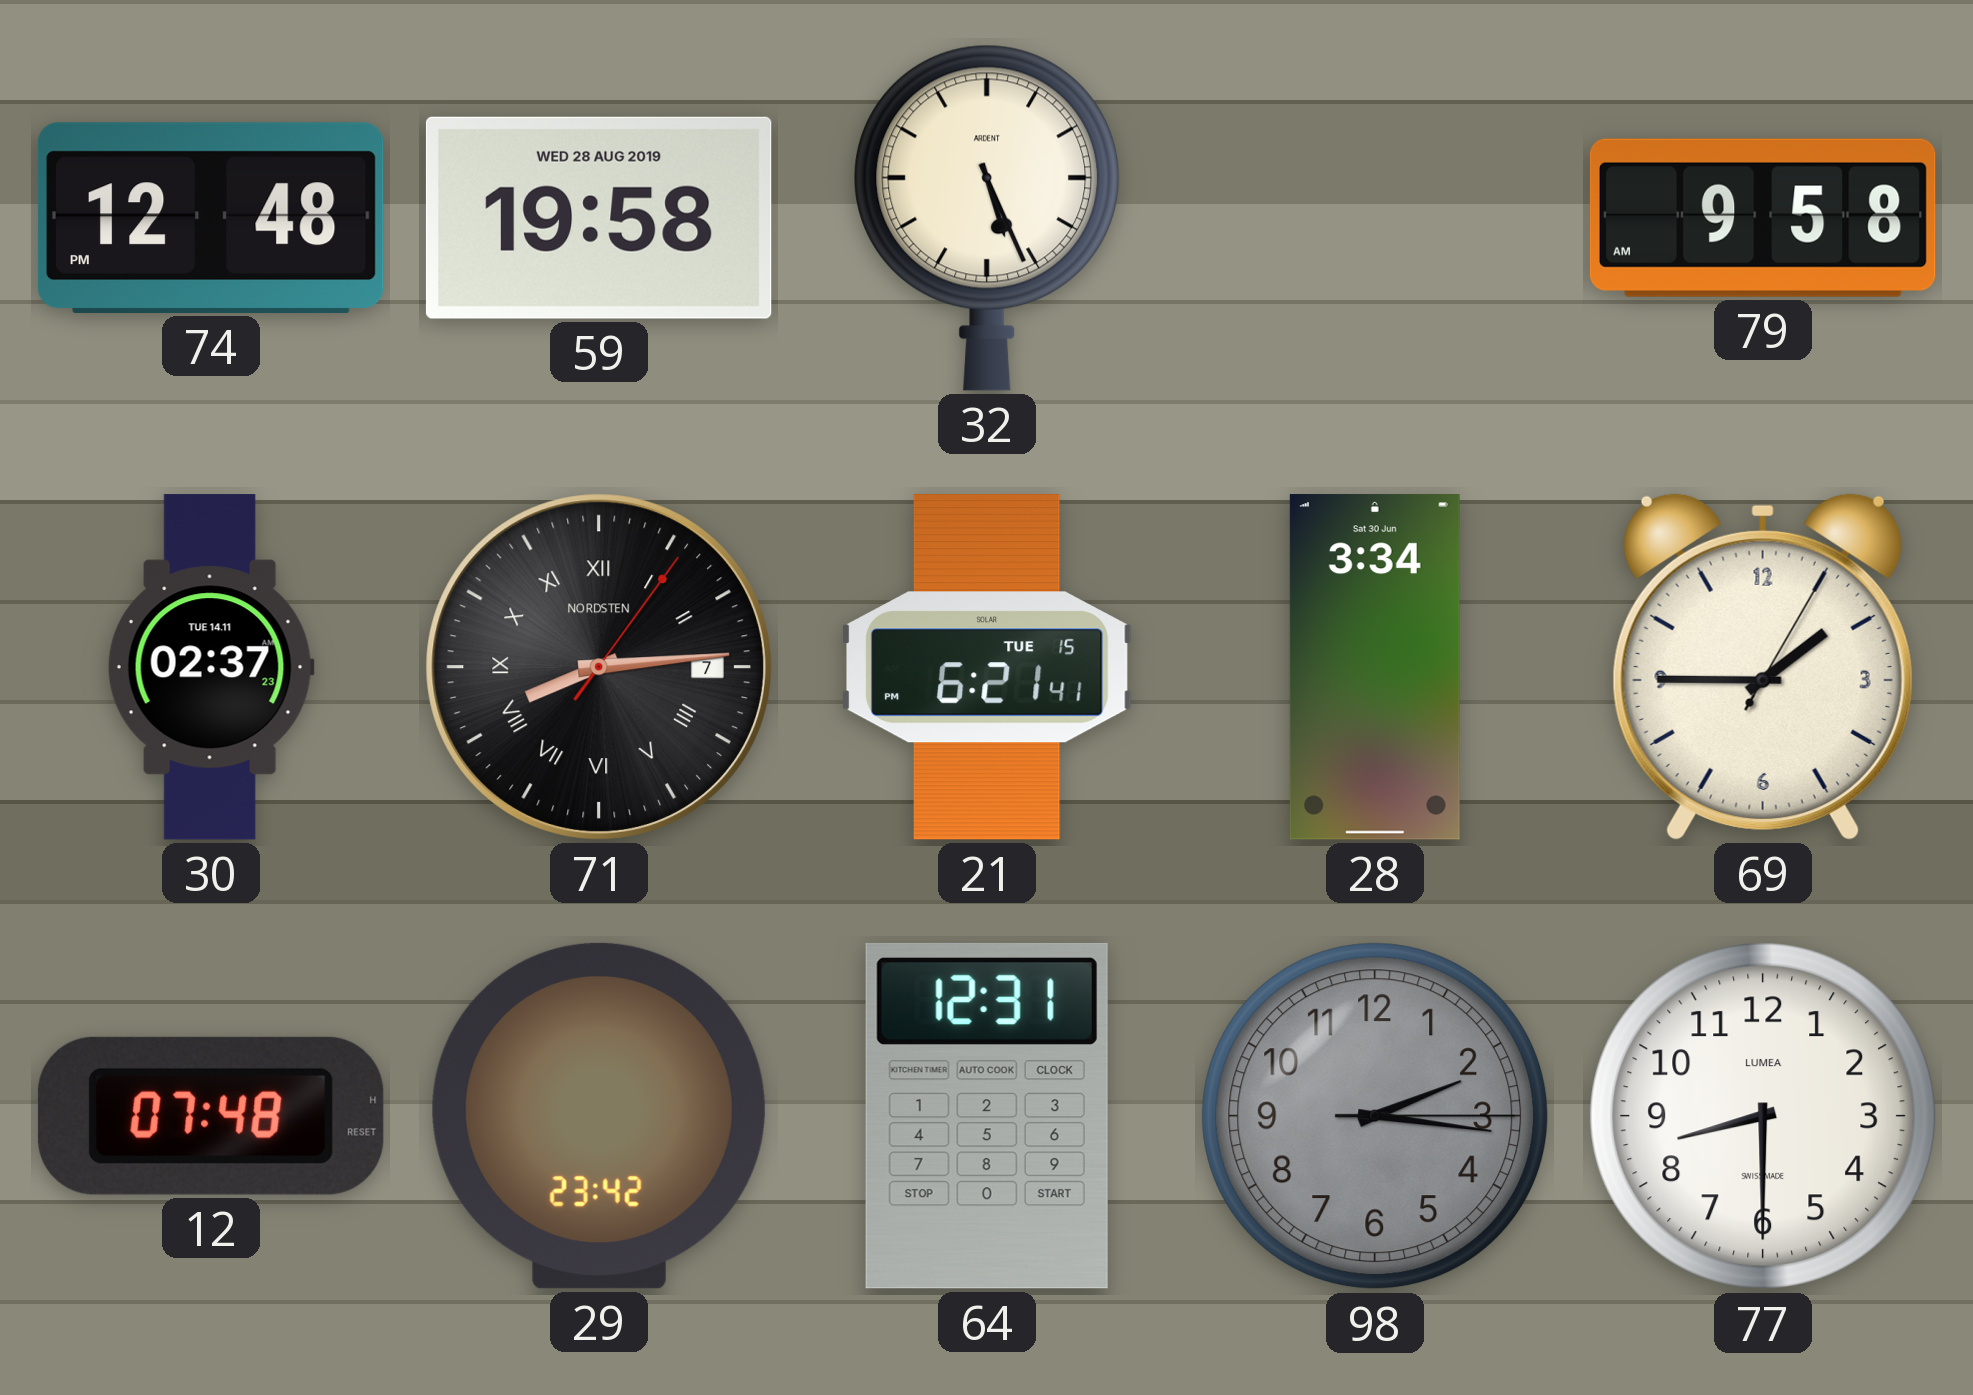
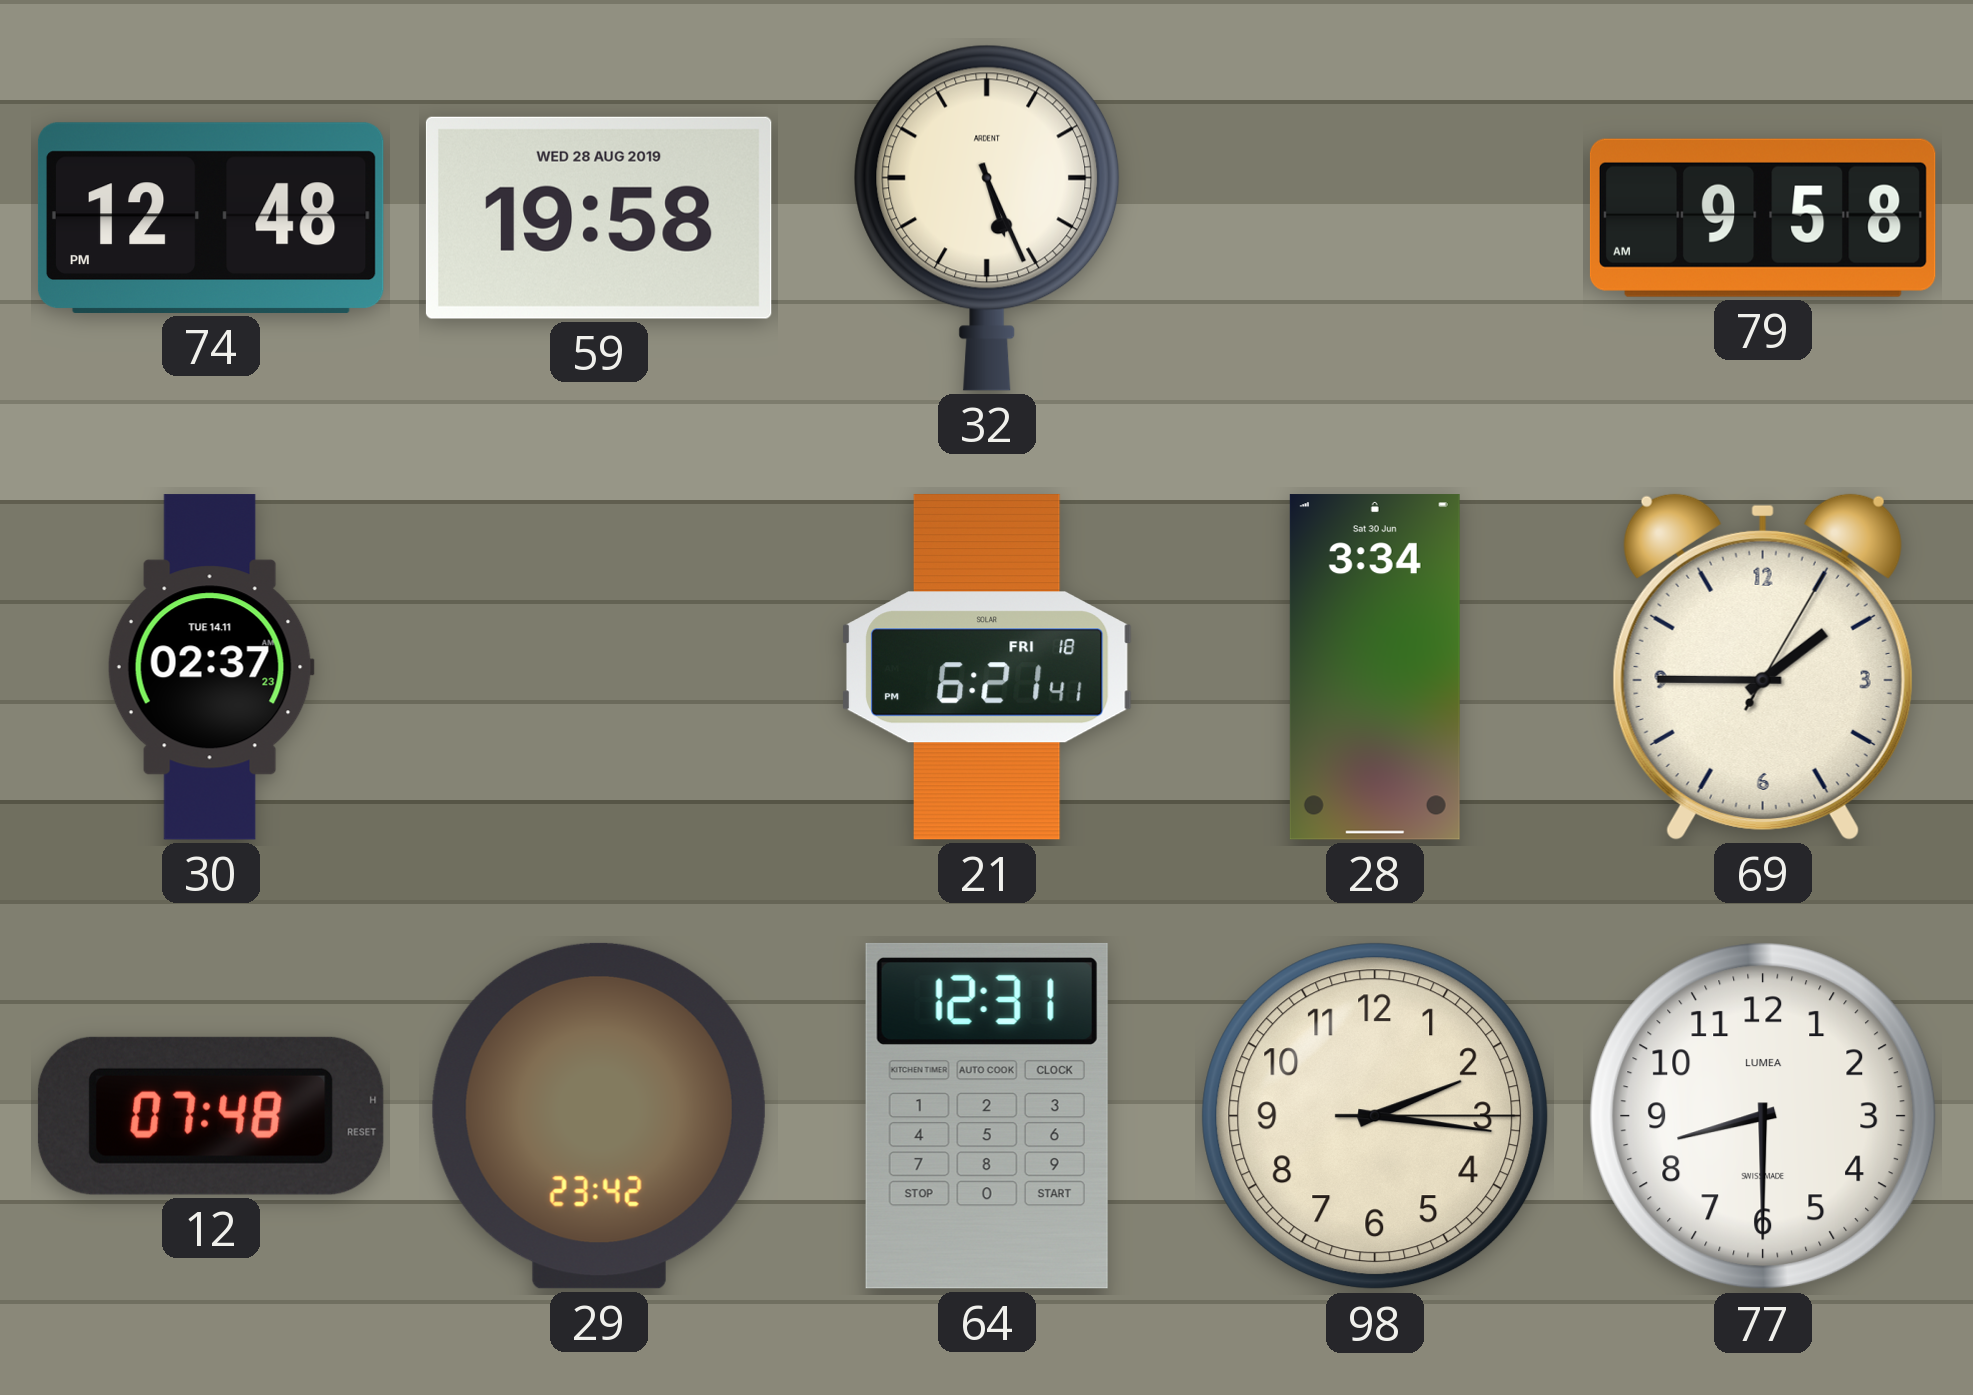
71: 8:14 -> none
21 date: TUE 15 -> FRI 18
98 dial: grey -> cream
